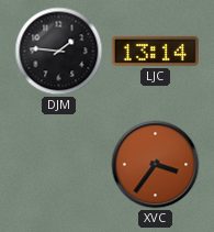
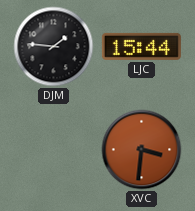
LJC: 13:14 -> 15:44
XVC: 3:36 -> 3:31
